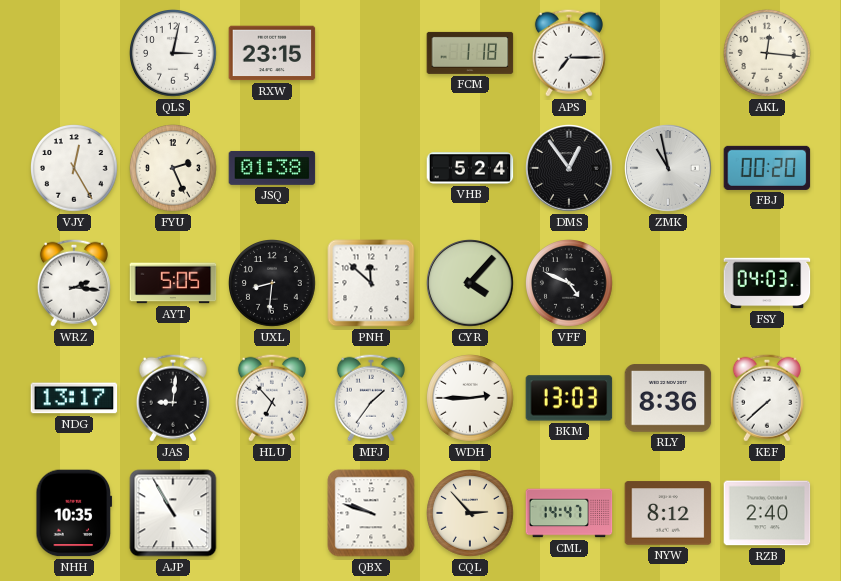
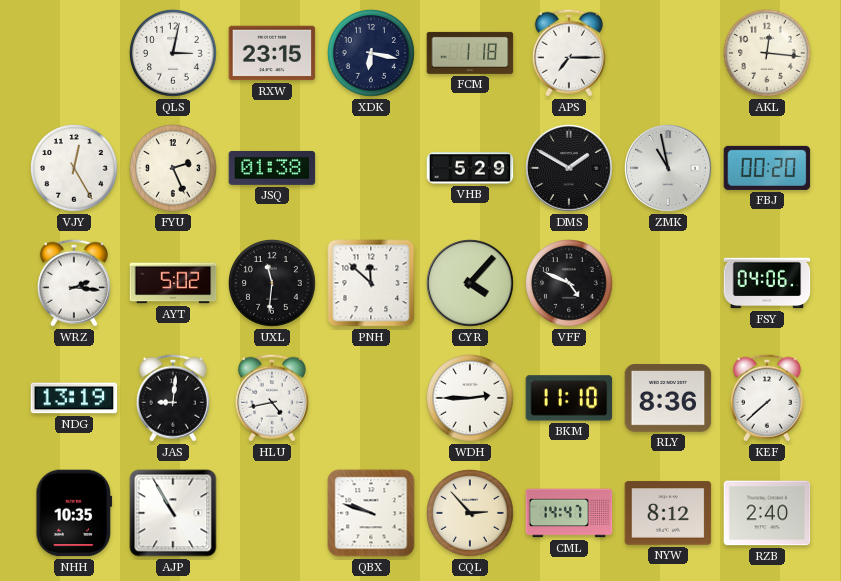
XDK: none -> 6:17
VHB: 5:24 -> 5:29
DMS: 12:54 -> 1:50
AYT: 5:05 -> 5:02
UXL: 8:31 -> 11:31
FSY: 04:03 -> 04:06
NDG: 13:17 -> 13:19
HLU: 6:53 -> 4:43
MFJ: 1:36 -> none
BKM: 13:03 -> 11:10
